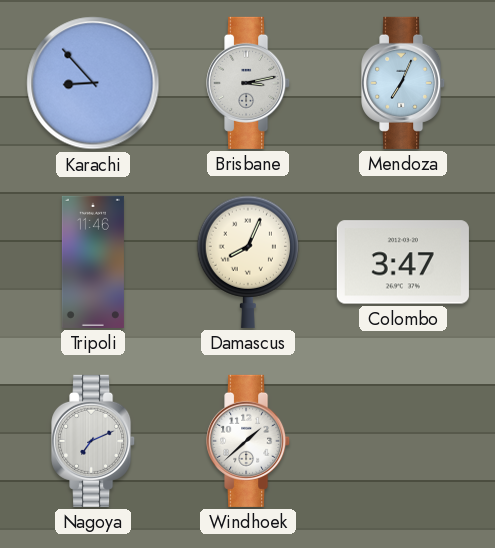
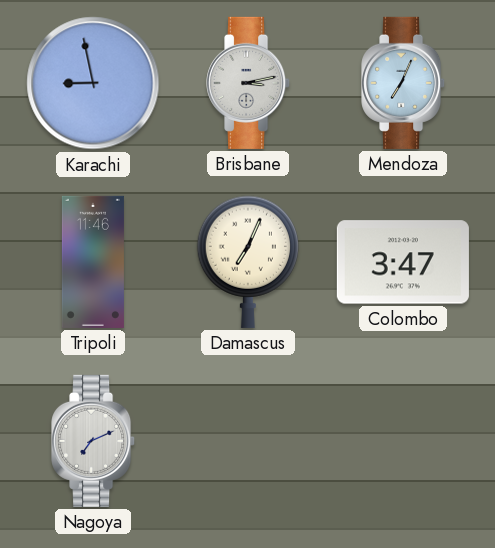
Karachi: 8:53 -> 8:58
Damascus: 8:04 -> 7:04
Windhoek: 1:38 -> none
